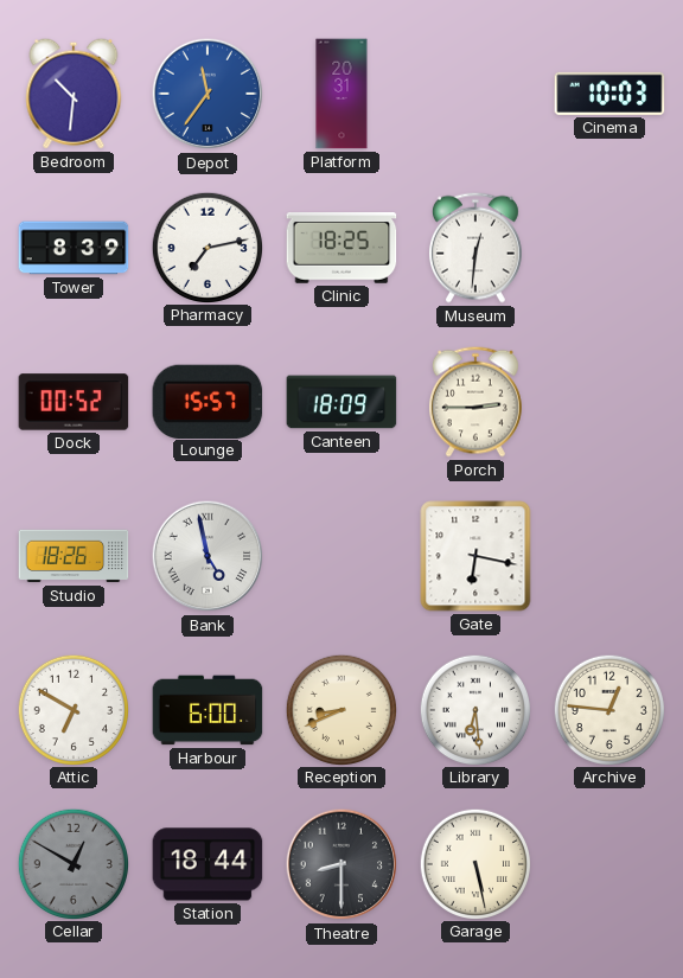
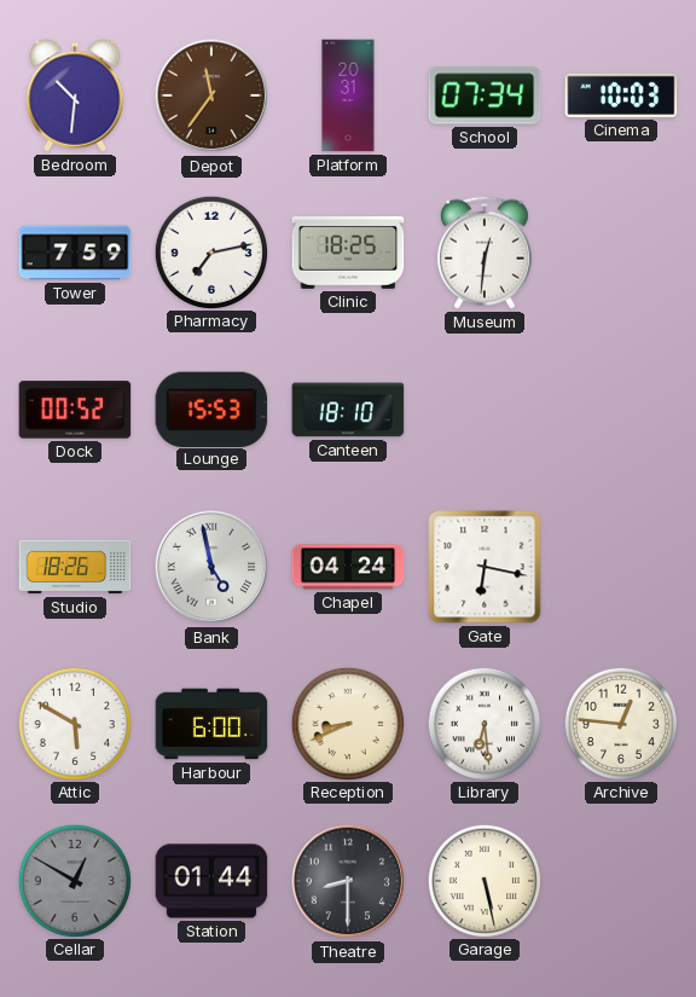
Depot dial: blue -> brown
School: none -> 07:34
Tower: 8:39 -> 7:59
Lounge: 15:57 -> 15:53
Canteen: 18:09 -> 18:10
Porch: 2:45 -> none
Chapel: none -> 04:24
Attic: 6:50 -> 5:50
Station: 18:44 -> 01:44
